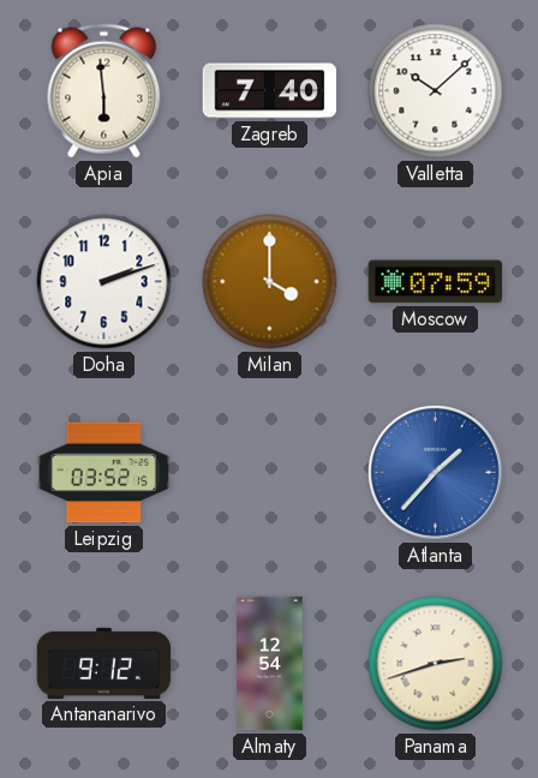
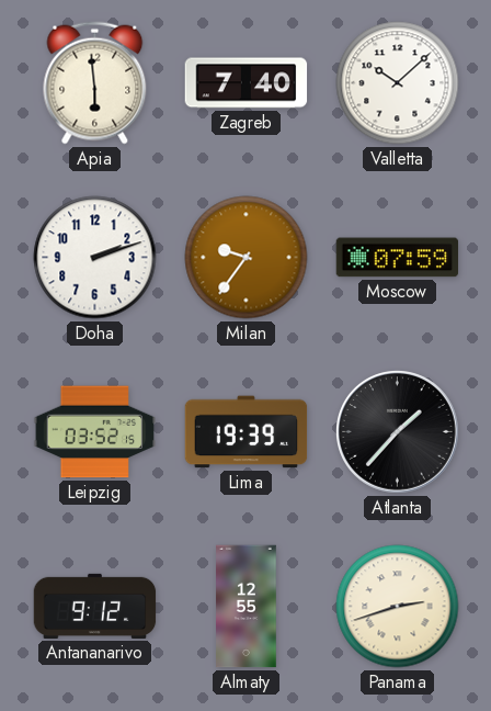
Milan: 4:00 -> 9:36
Lima: none -> 19:39
Atlanta dial: blue -> black
Almaty: 12:54 -> 12:55
